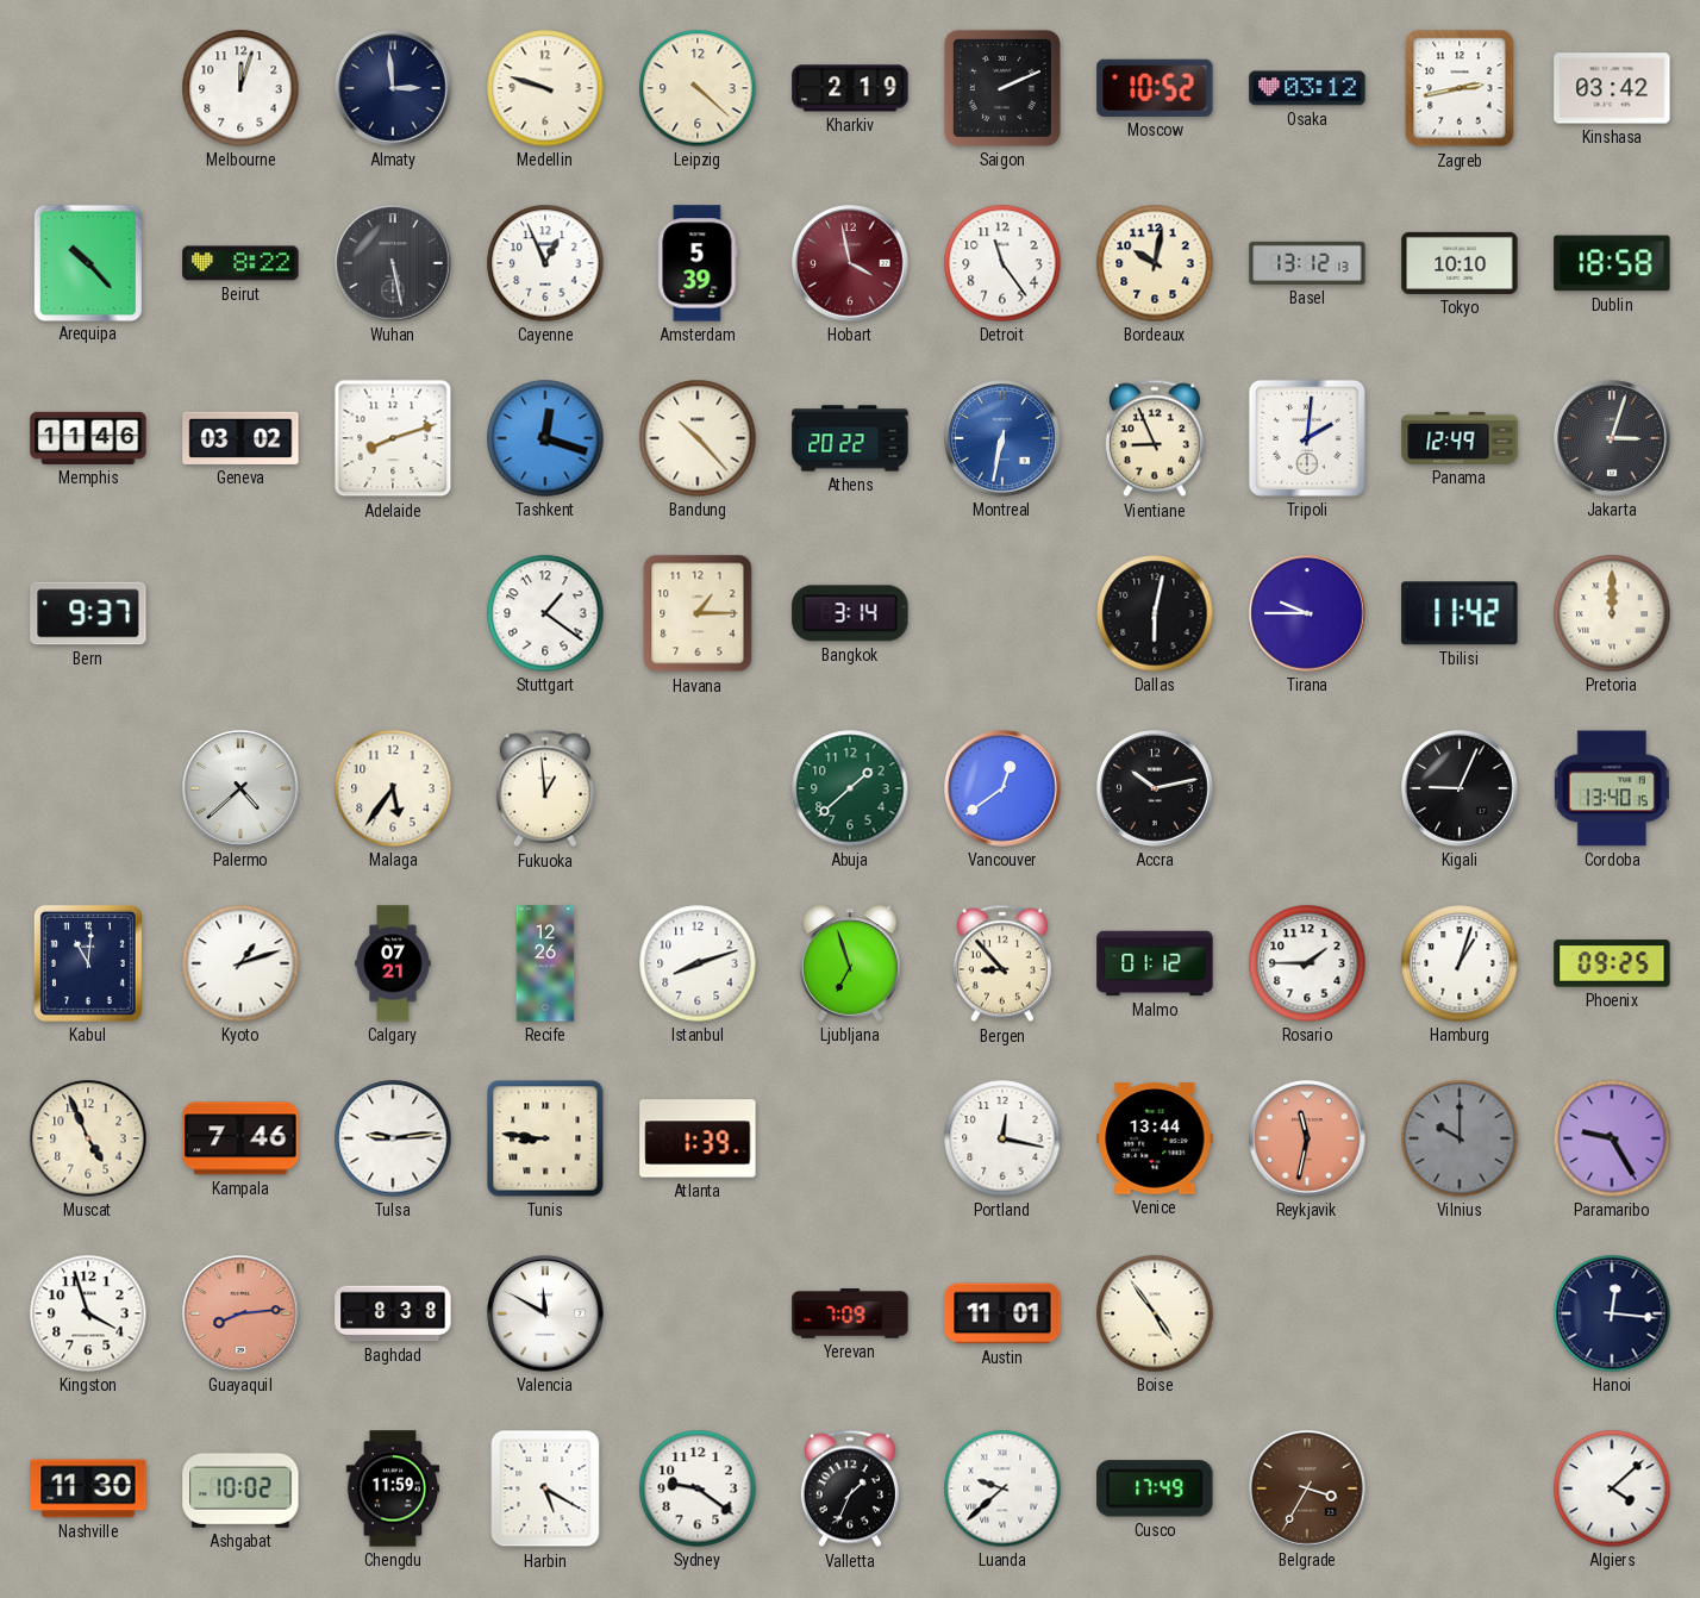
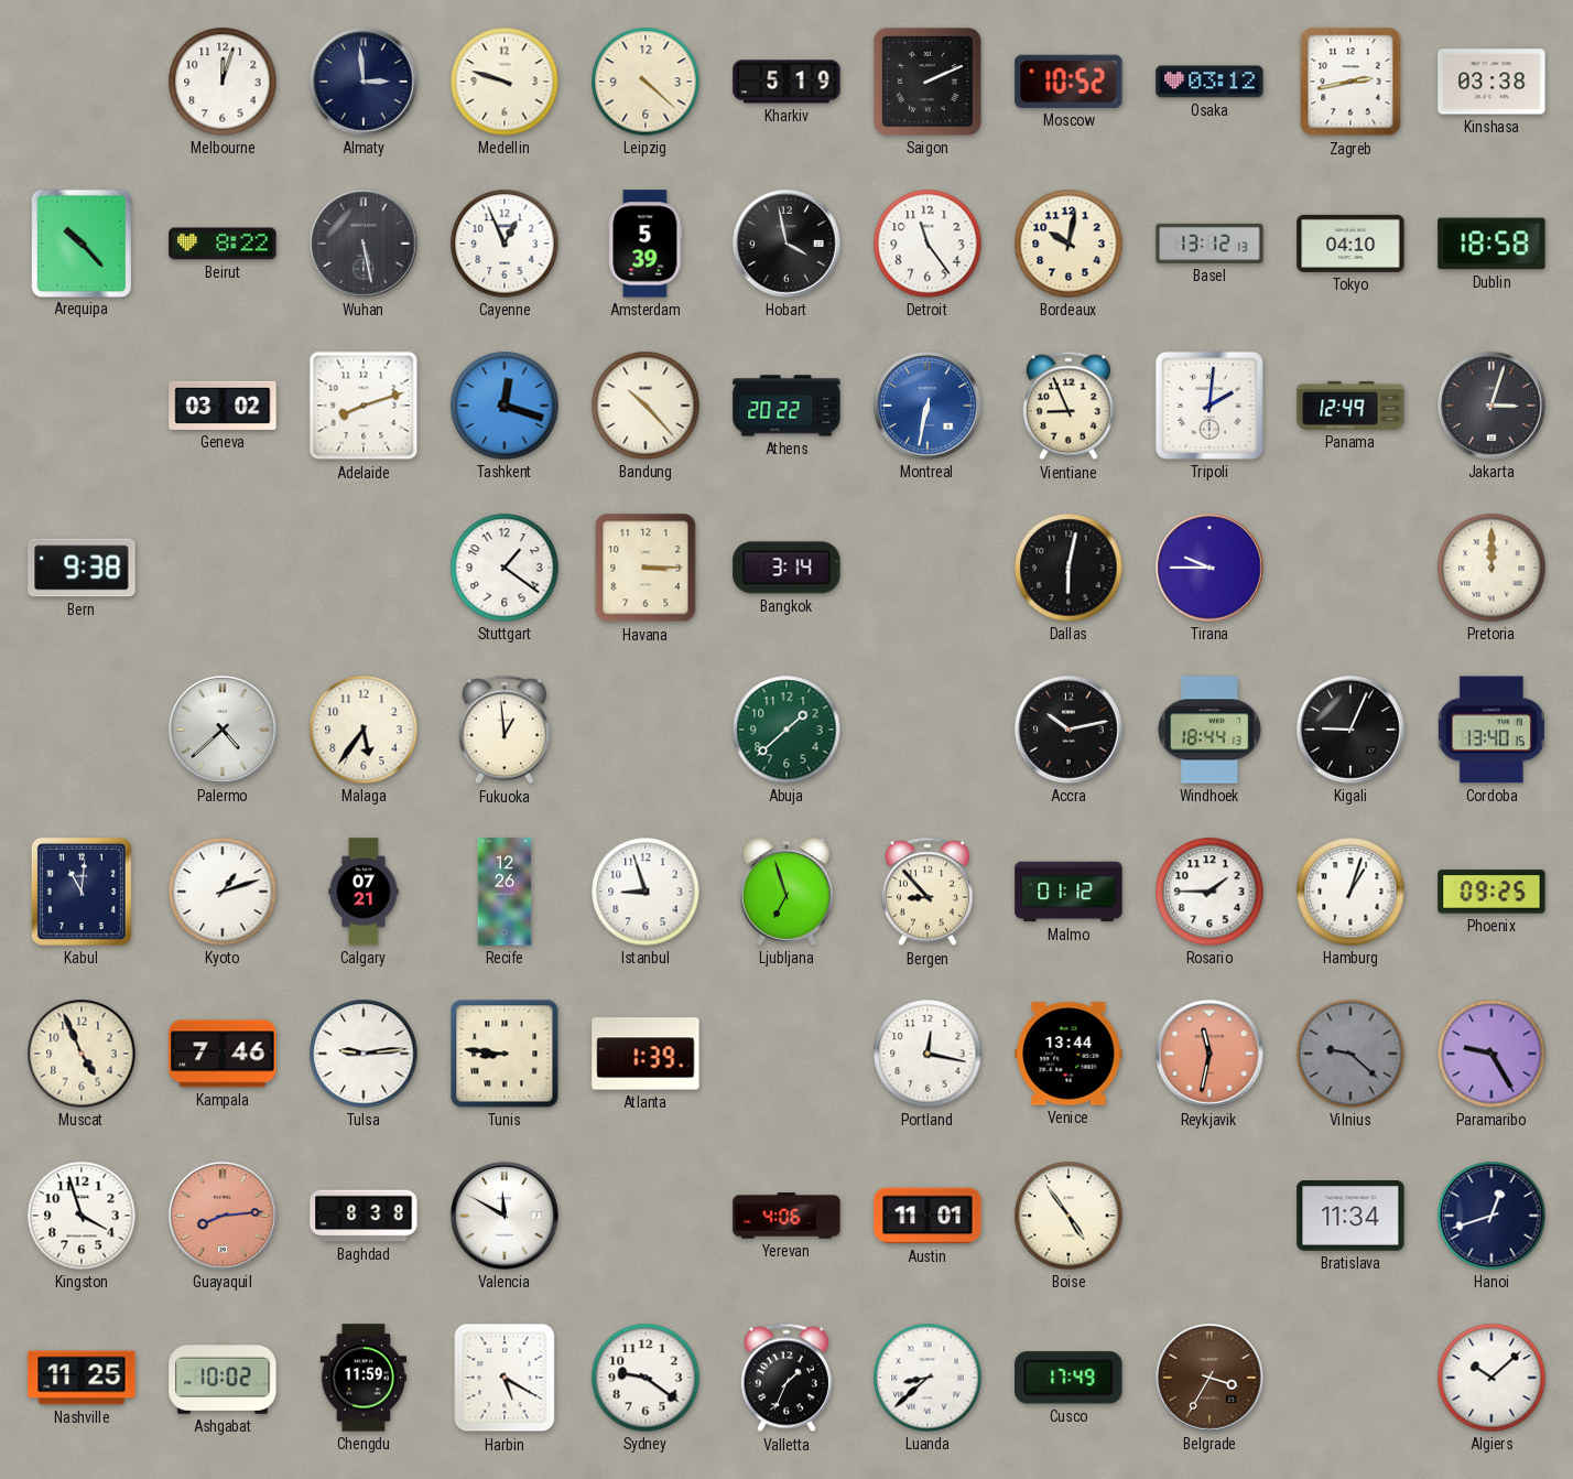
Kharkiv: 2:19 -> 5:19
Kinshasa: 03:42 -> 03:38
Hobart dial: burgundy -> black
Tokyo: 10:10 -> 04:10
Memphis: 11:46 -> none
Bern: 9:37 -> 9:38
Havana: 1:15 -> 3:15
Tbilisi: 11:42 -> none
Vancouver: 12:39 -> none
Windhoek: none -> 18:44
Istanbul: 8:12 -> 8:57
Vilnius: 10:00 -> 9:22
Yerevan: 7:09 -> 4:06
Bratislava: none -> 11:34
Hanoi: 12:16 -> 12:42
Nashville: 11:30 -> 11:25
Luanda: 9:38 -> 8:38
Algiers: 4:08 -> 10:08
